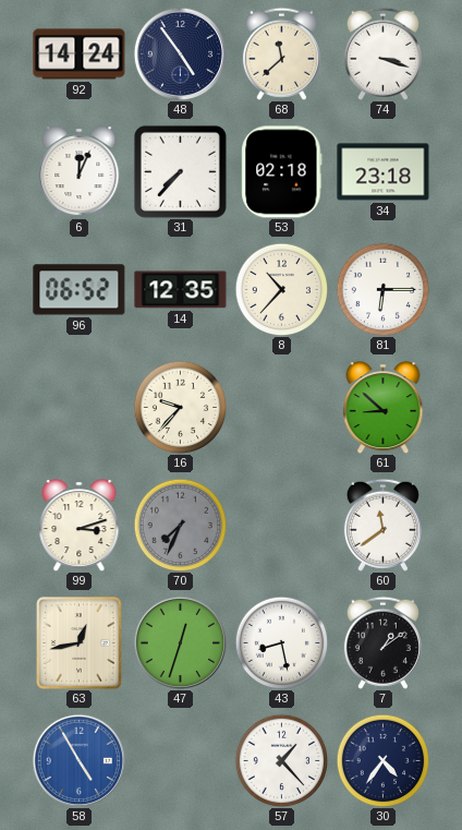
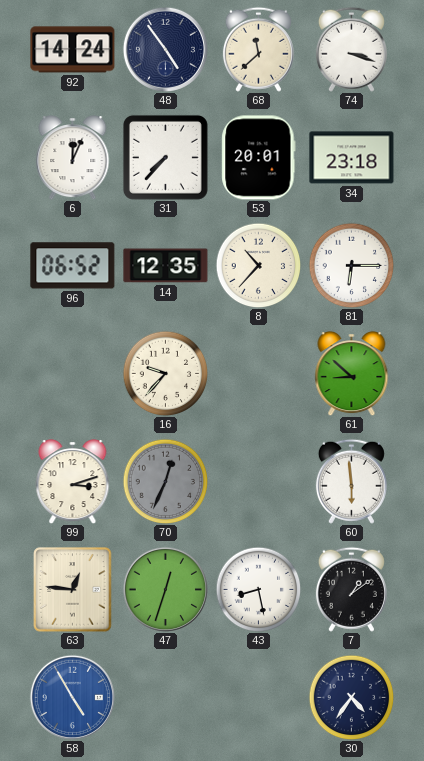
53: 02:18 -> 20:01
70: 7:34 -> 12:34
60: 11:39 -> 5:59
63: 12:43 -> 12:46
57: 1:23 -> none
